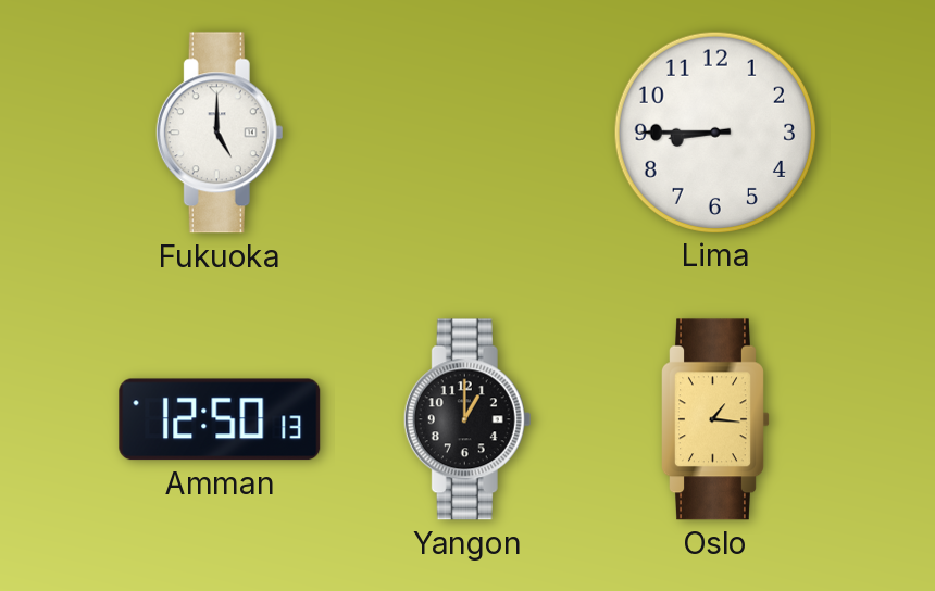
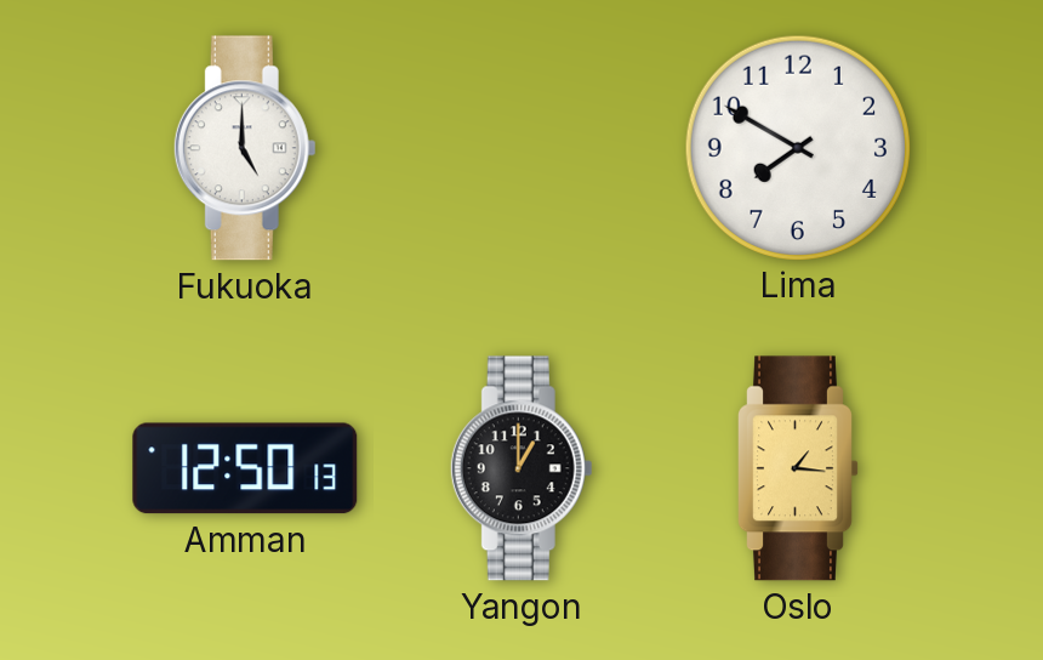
Lima: 8:45 -> 7:50
